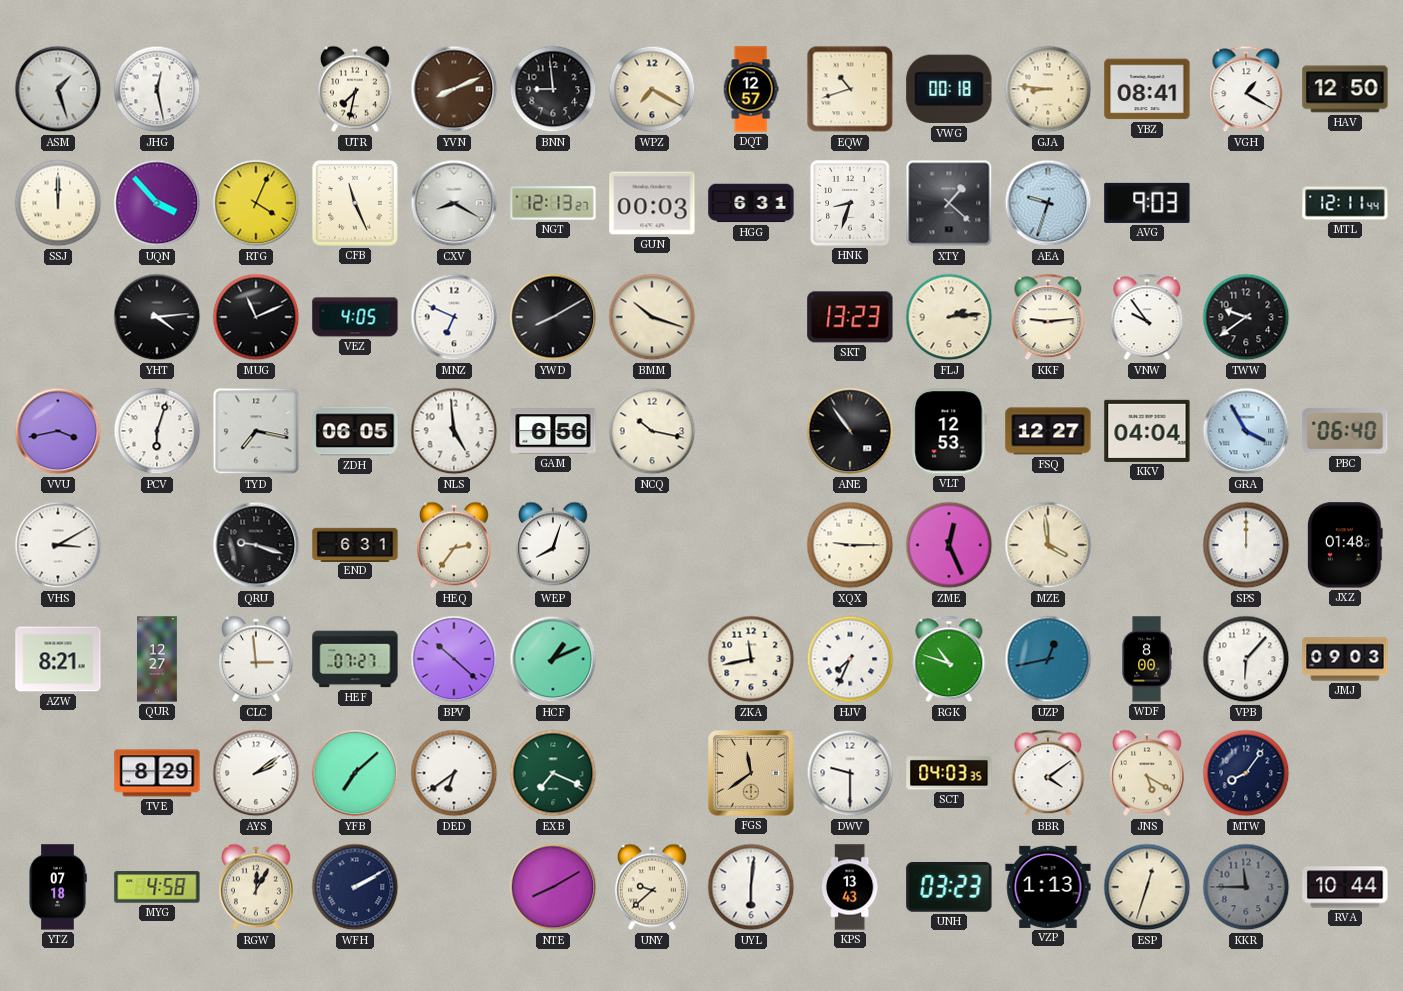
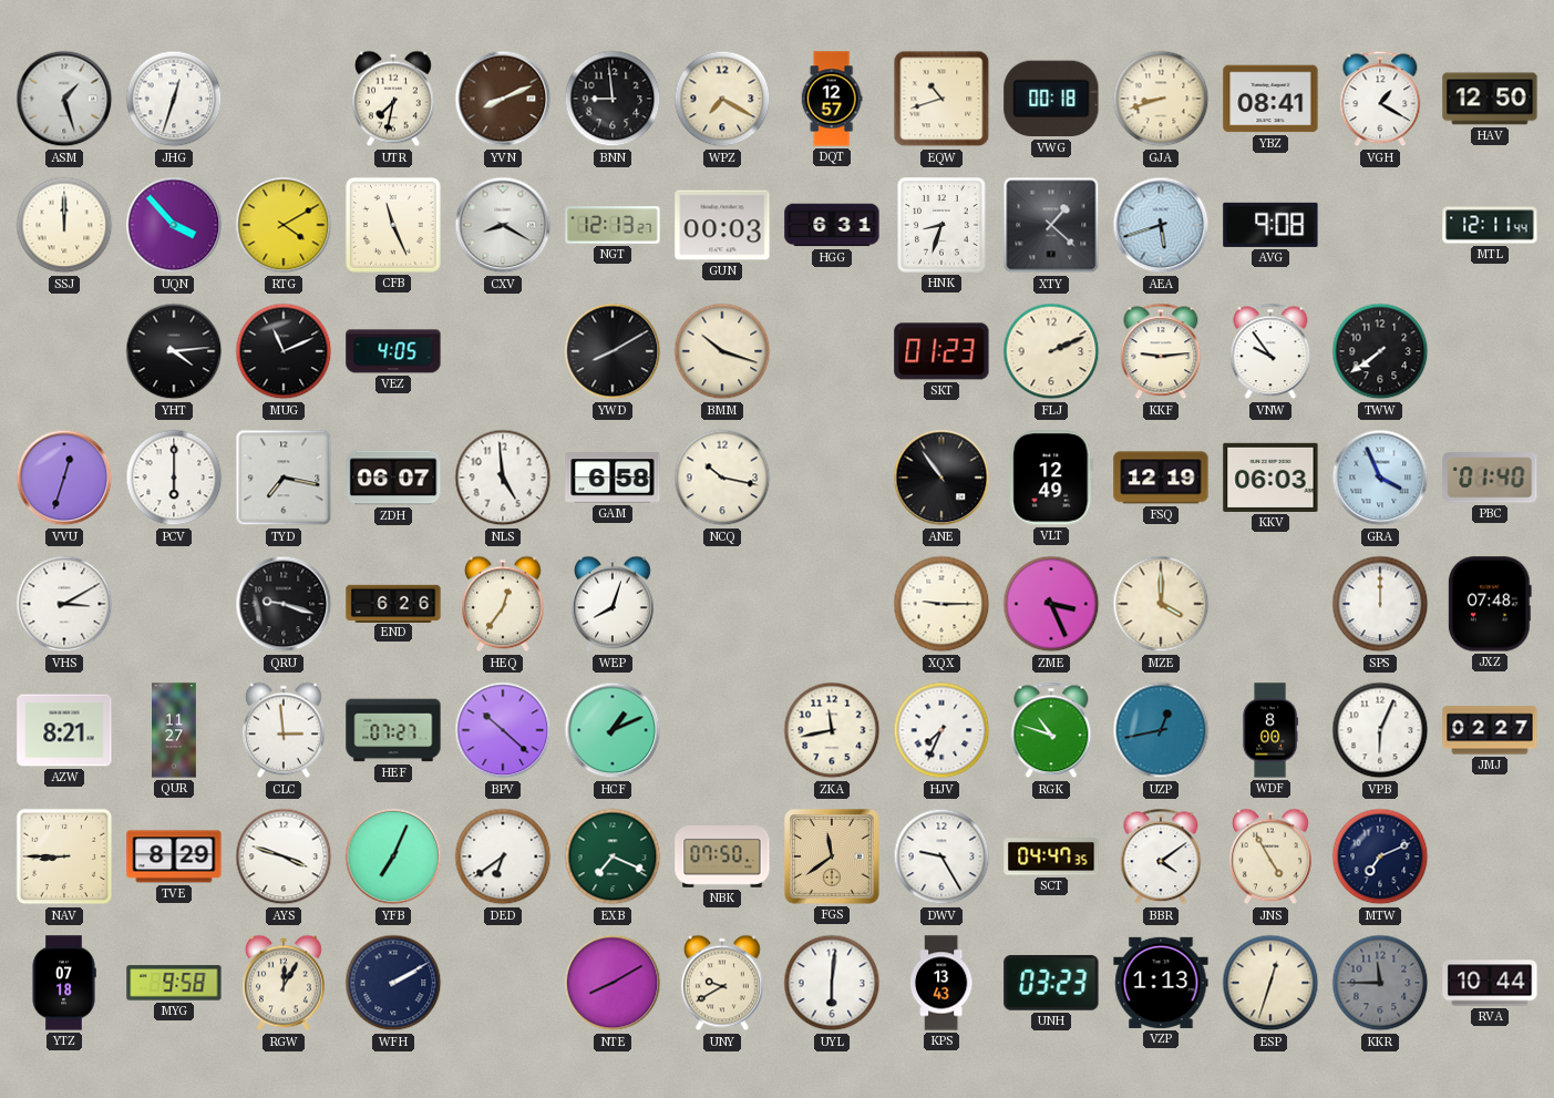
JHG: 12:28 -> 12:33
GJA: 8:46 -> 8:42
RTG: 4:04 -> 4:10
AEA: 9:33 -> 5:42
AVG: 9:03 -> 9:08
MNZ: 6:49 -> none
SKT: 13:23 -> 01:23
FLJ: 2:14 -> 2:11
TWW: 9:39 -> 7:39
VVU: 3:43 -> 12:33
PCV: 6:03 -> 6:00
ZDH: 06:05 -> 06:07
GAM: 6:56 -> 6:58
VLT: 12:53 -> 12:49
FSQ: 12:27 -> 12:19
KKV: 04:04 -> 06:03
GRA: 3:55 -> 3:56
PBC: 06:40 -> 01:40
END: 6:31 -> 6:26
HEQ: 2:36 -> 12:36
ZME: 12:26 -> 3:26
MZE: 3:59 -> 4:00
JXZ: 01:48 -> 07:48
QUR: 12:27 -> 11:27
VPB: 6:07 -> 6:04
JMJ: 09:03 -> 02:27
NAV: none -> 8:45
AYS: 2:09 -> 3:48
YFB: 7:08 -> 7:04
NBK: none -> 07:50
DWV: 9:30 -> 9:25
SCT: 04:03 -> 04:47
JNS: 5:20 -> 4:55
MTW: 8:06 -> 7:11
MYG: 4:58 -> 9:58
UNY: 9:38 -> 9:40
